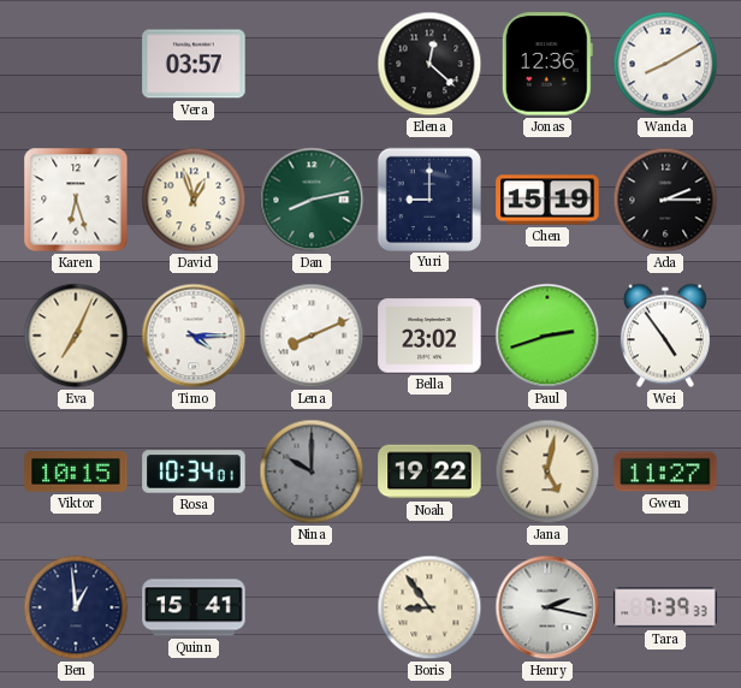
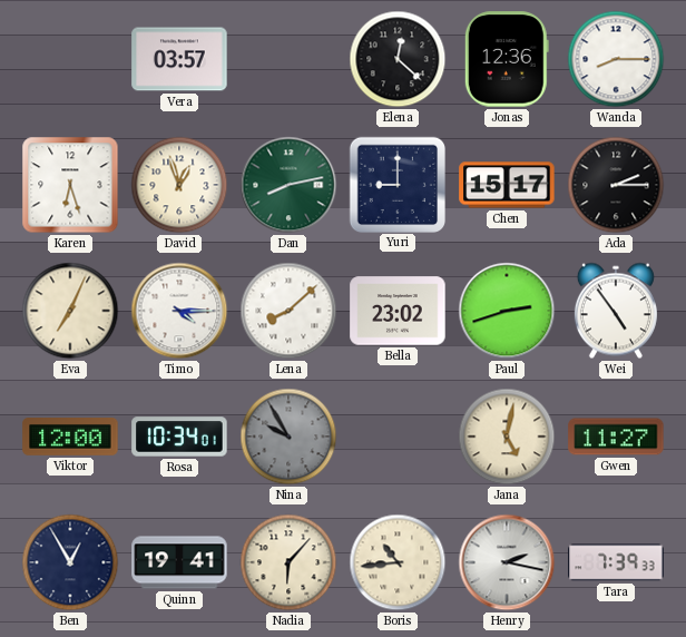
Wanda: 8:10 -> 8:15
Chen: 15:19 -> 15:17
Lena: 8:11 -> 8:08
Viktor: 10:15 -> 12:00
Nina: 10:00 -> 9:55
Noah: 19:22 -> none
Ben: 12:59 -> 12:55
Quinn: 15:41 -> 19:41
Nadia: none -> 6:07
Boris: 8:54 -> 10:44
